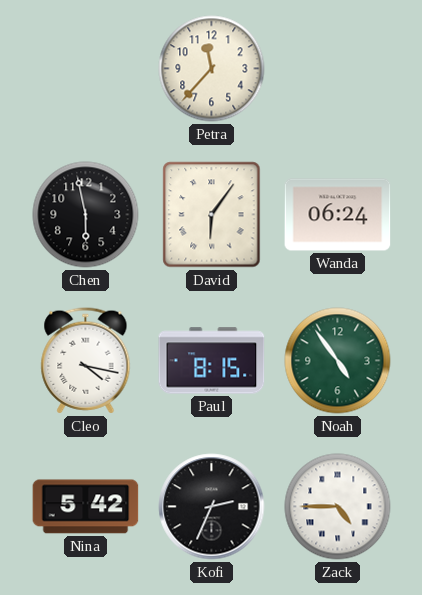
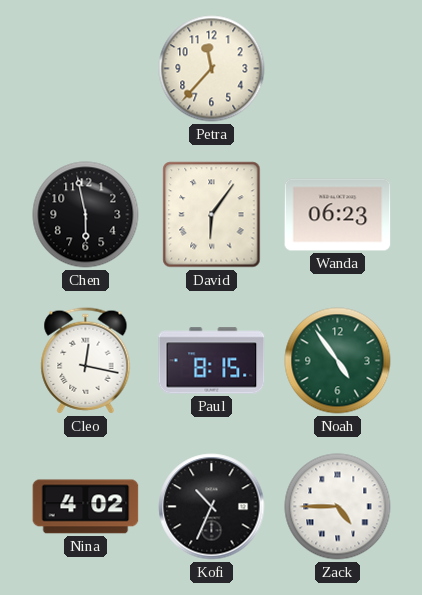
Wanda: 06:24 -> 06:23
Cleo: 4:17 -> 12:17
Nina: 5:42 -> 4:02
Kofi: 2:34 -> 10:34
